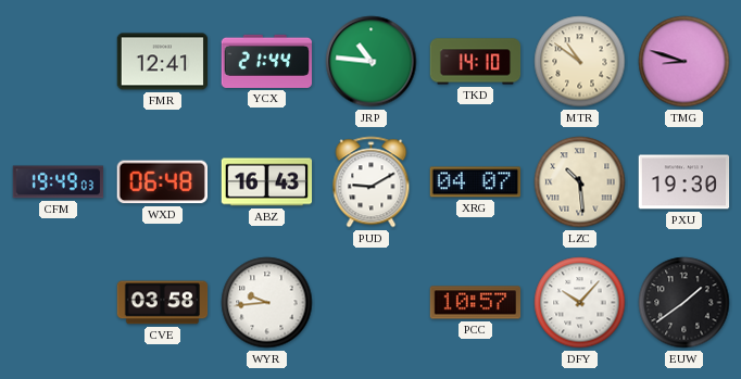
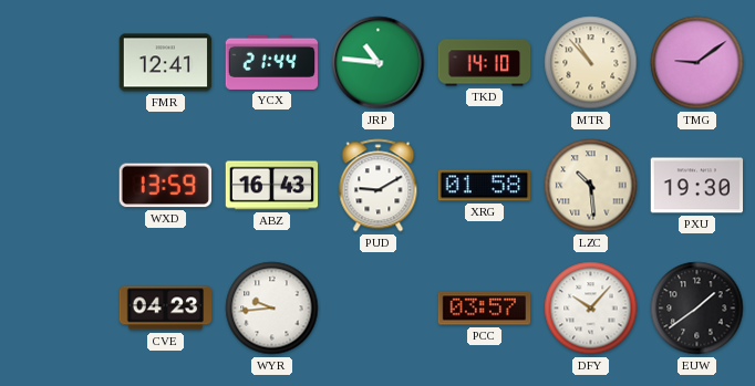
MTR: 10:51 -> 10:53
TMG: 8:48 -> 9:09
CFM: 19:49 -> none
WXD: 06:48 -> 13:59
XRG: 04:07 -> 01:58
CVE: 03:58 -> 04:23
PCC: 10:57 -> 03:57
